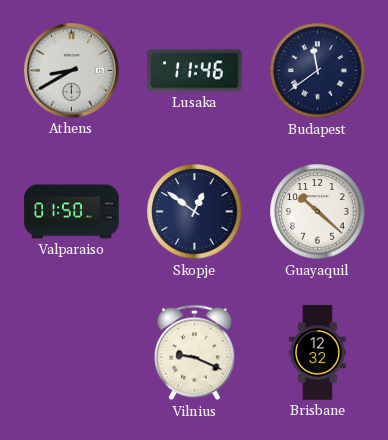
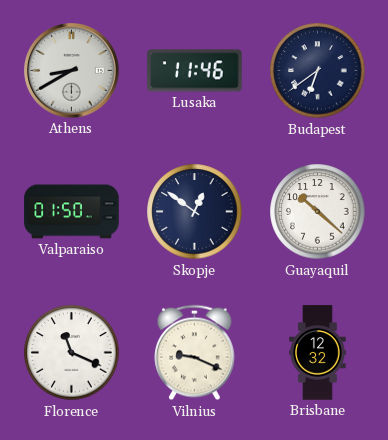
Budapest: 11:39 -> 6:39
Florence: none -> 11:19
